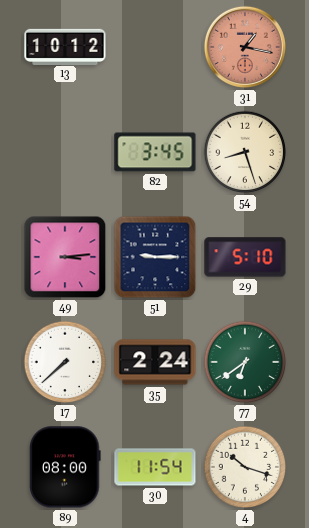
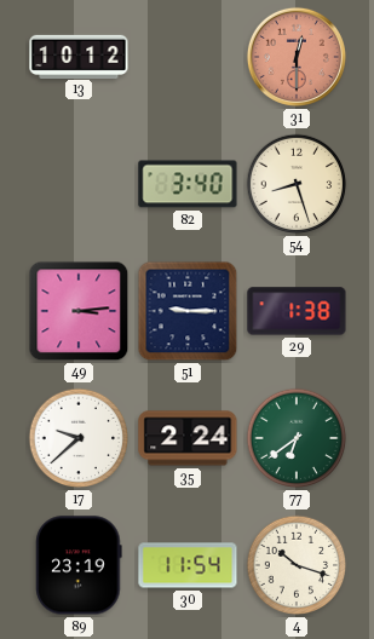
31: 1:17 -> 12:30
82: 3:45 -> 3:40
29: 5:10 -> 1:38
17: 7:38 -> 9:38
89: 08:00 -> 23:19
